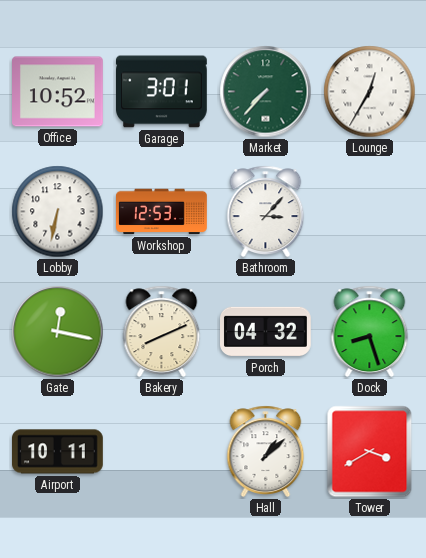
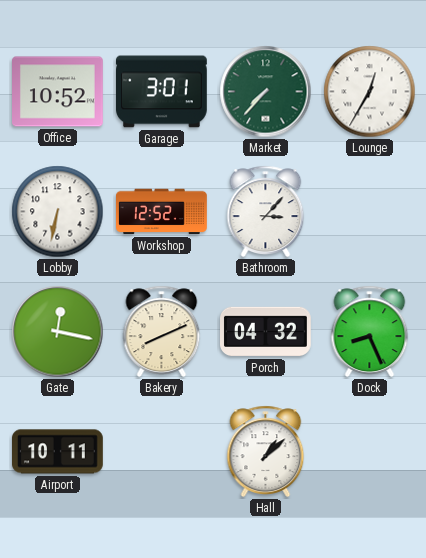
Workshop: 12:53 -> 12:52
Dock: 8:27 -> 8:26
Tower: 3:40 -> none
